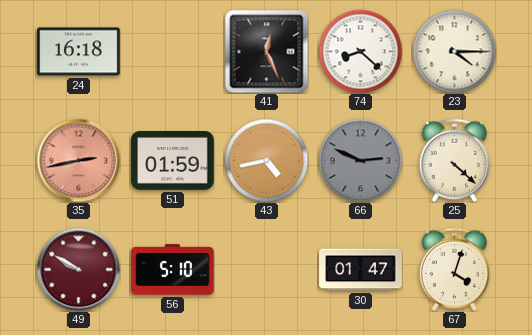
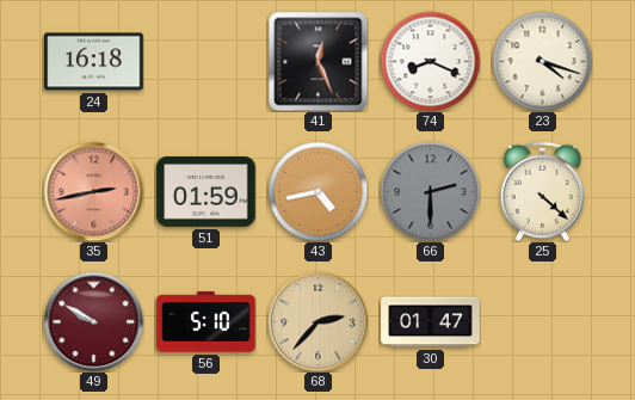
74: 8:22 -> 8:19
23: 4:15 -> 4:18
66: 2:49 -> 2:30
68: none -> 2:37
67: 4:03 -> none
